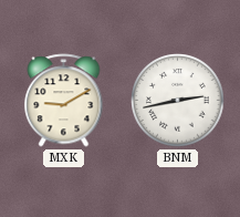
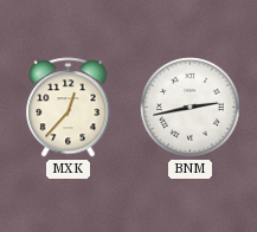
MXK: 9:10 -> 12:37
